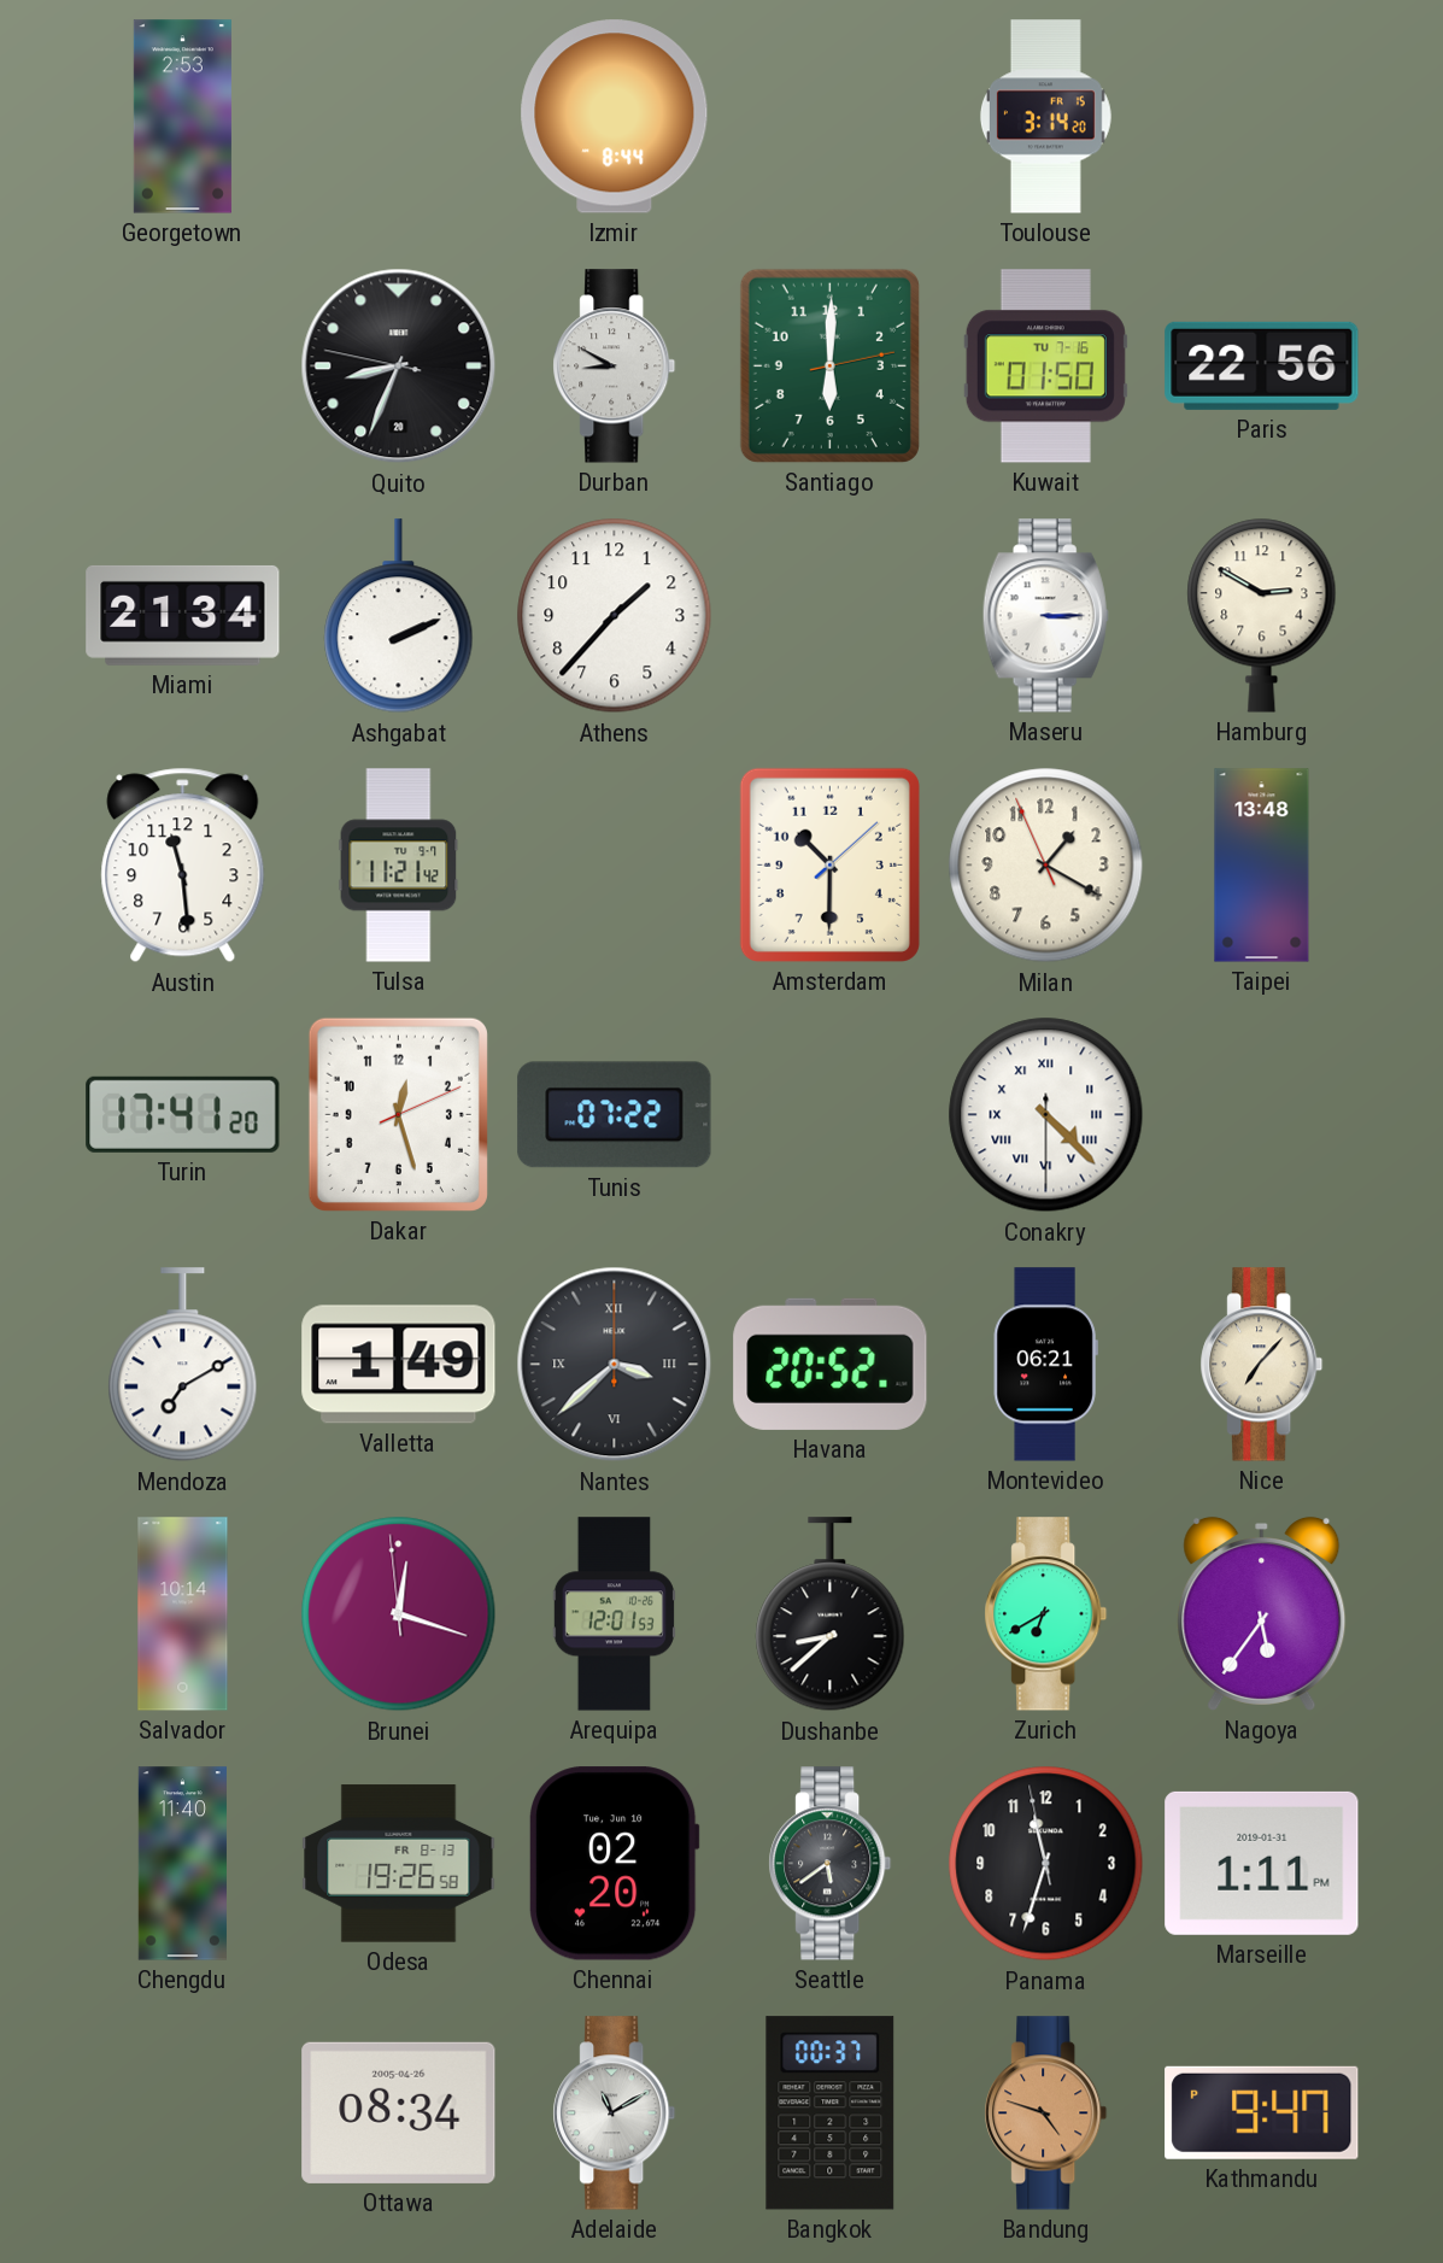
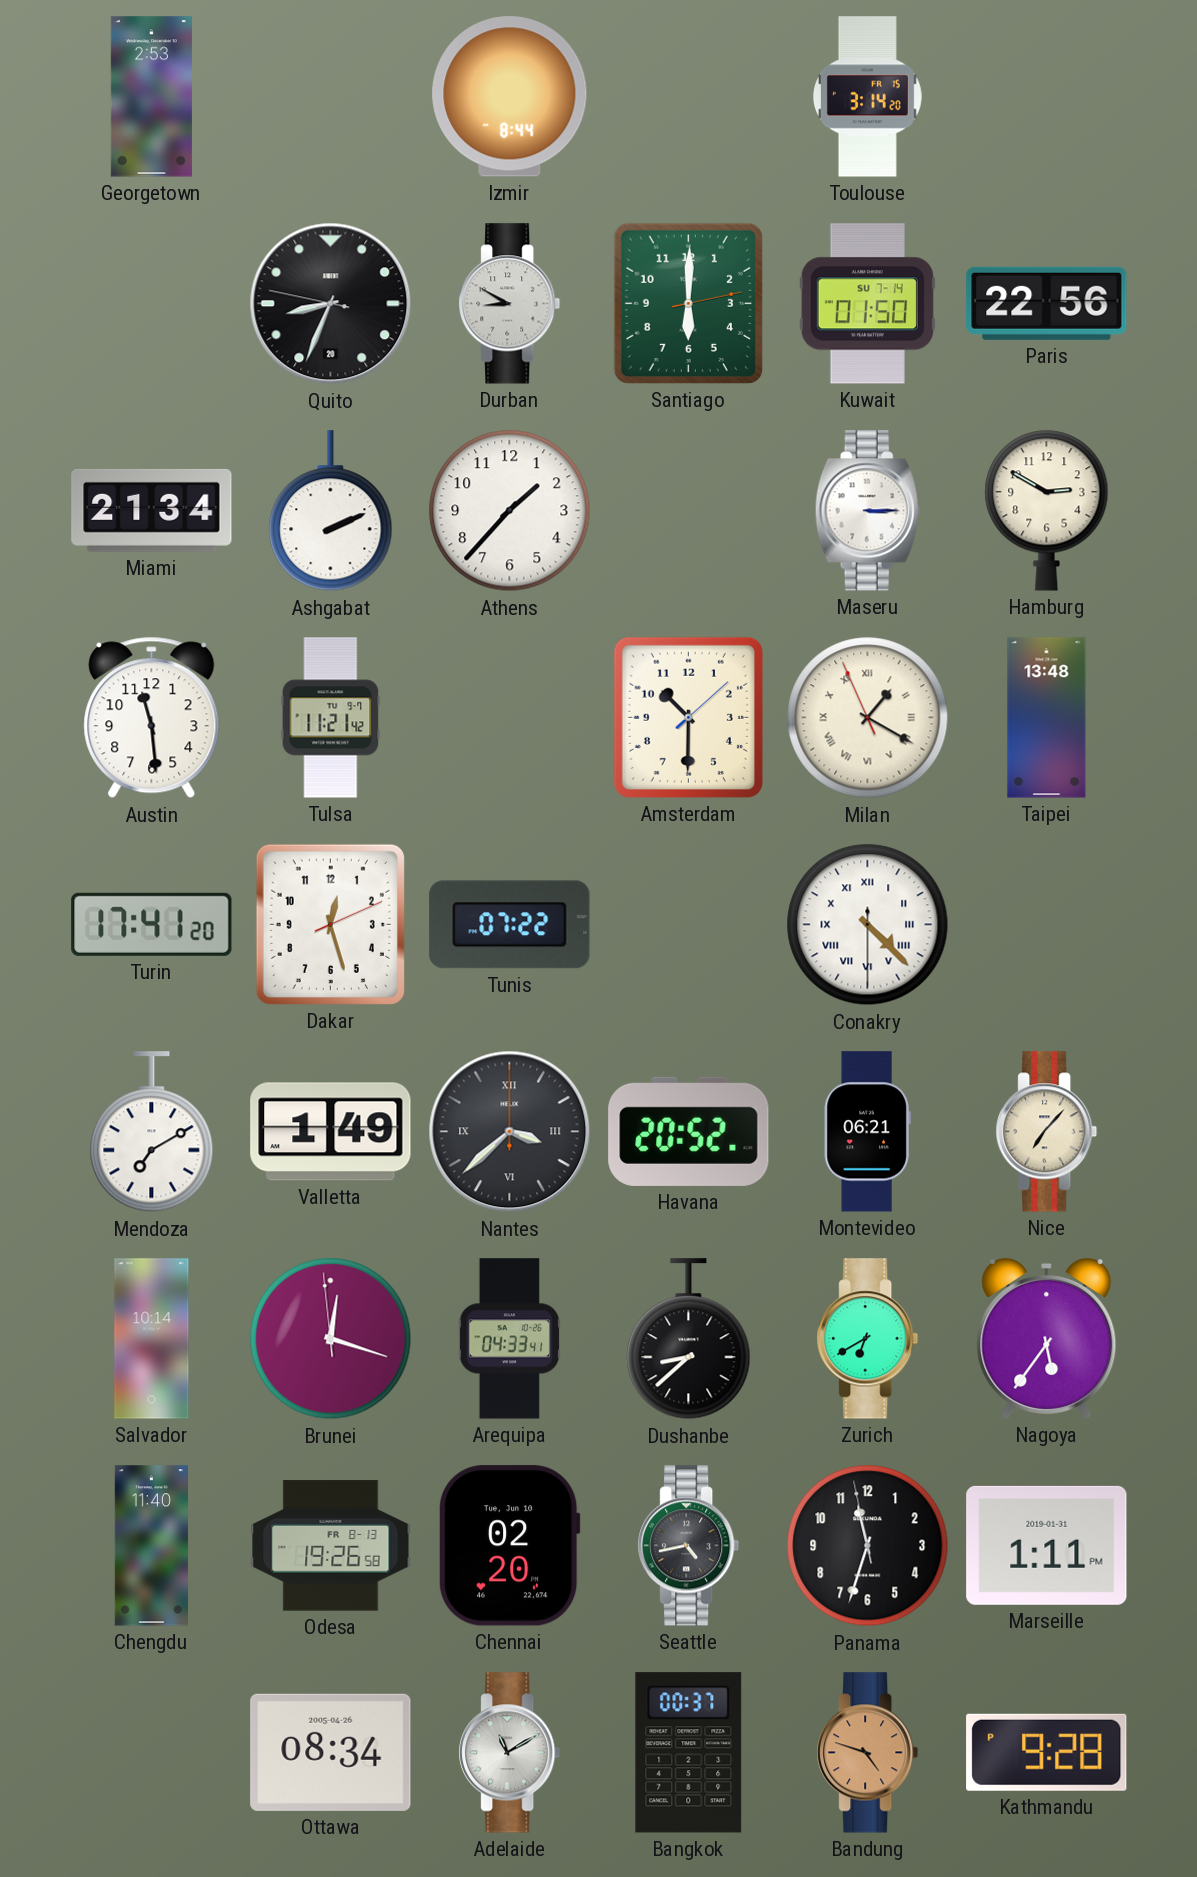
Kuwait date: TU 7-16 -> SU 7-14
Milan numerals: Arabic -> Roman
Arequipa: 12:01 -> 04:33
Seattle: 5:39 -> 4:43
Kathmandu: 9:47 -> 9:28
